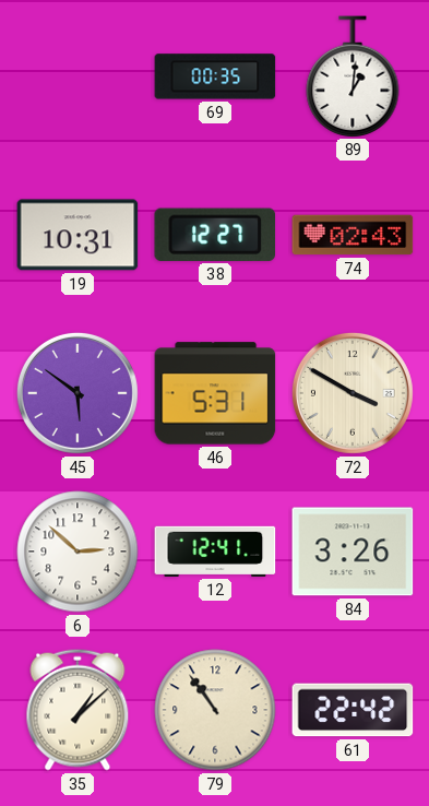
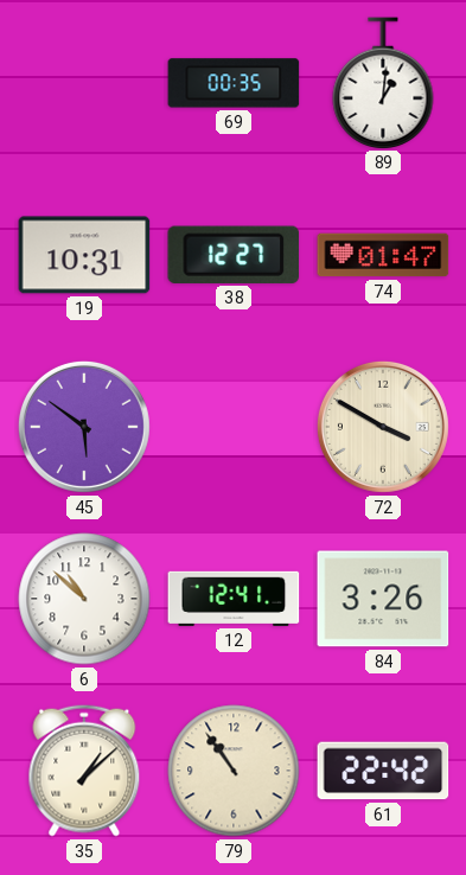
74: 02:43 -> 01:47
46: 5:31 -> none
6: 2:52 -> 10:52
